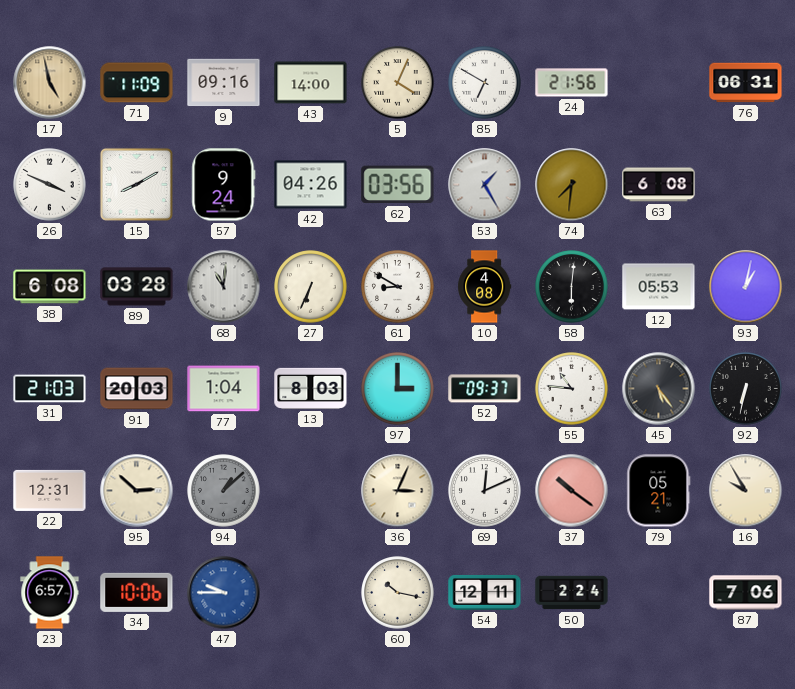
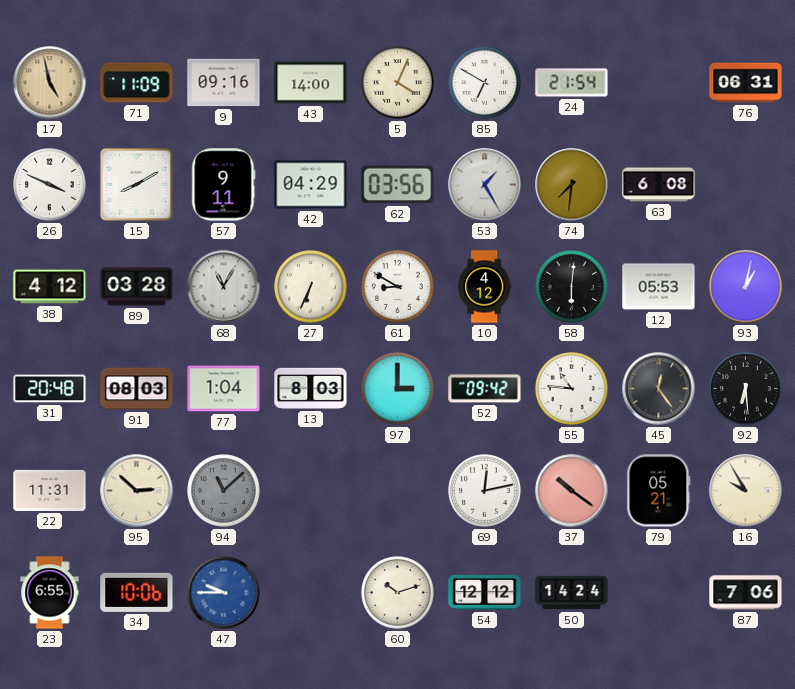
24: 21:56 -> 21:54
57: 9:24 -> 9:11
42: 04:26 -> 04:29
38: 6:08 -> 4:12
68: 11:01 -> 11:05
10: 4:08 -> 4:12
31: 21:03 -> 20:48
91: 20:03 -> 08:03
52: 09:37 -> 09:42
45: 5:24 -> 12:24
92: 6:32 -> 6:29
22: 12:31 -> 11:31
94: 1:08 -> 11:08
36: 3:04 -> none
69: 12:11 -> 12:13
23: 6:57 -> 6:55
60: 10:17 -> 10:12
54: 12:11 -> 12:12
50: 2:24 -> 14:24
